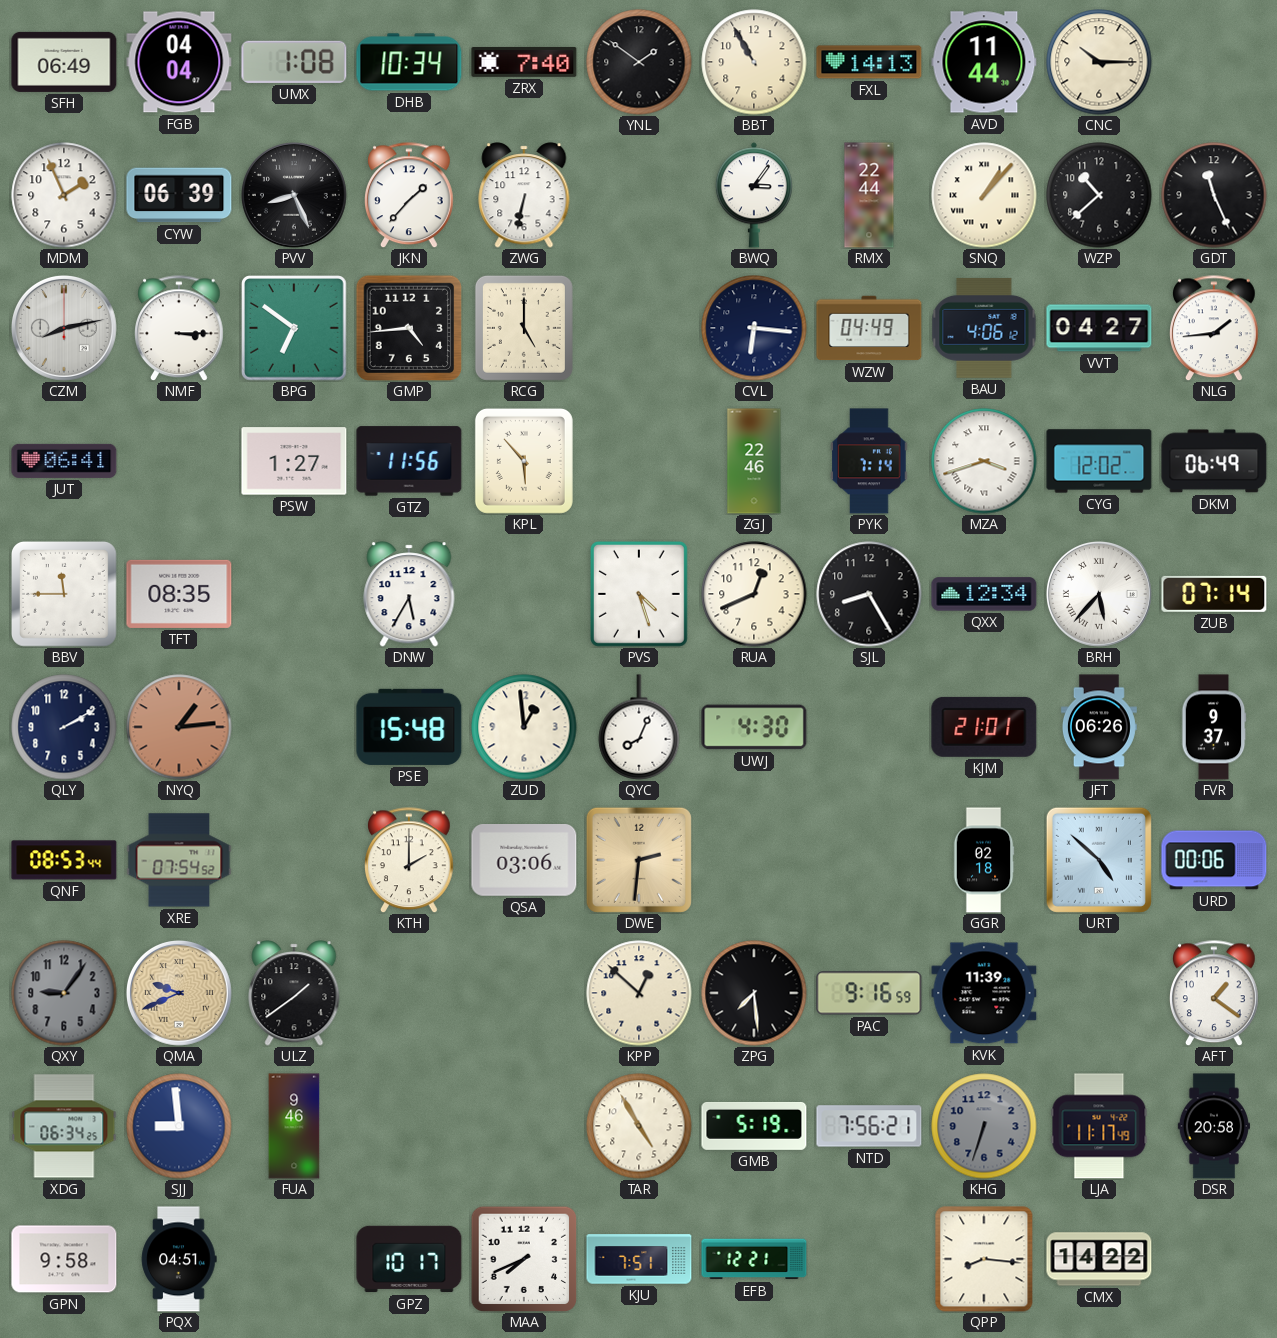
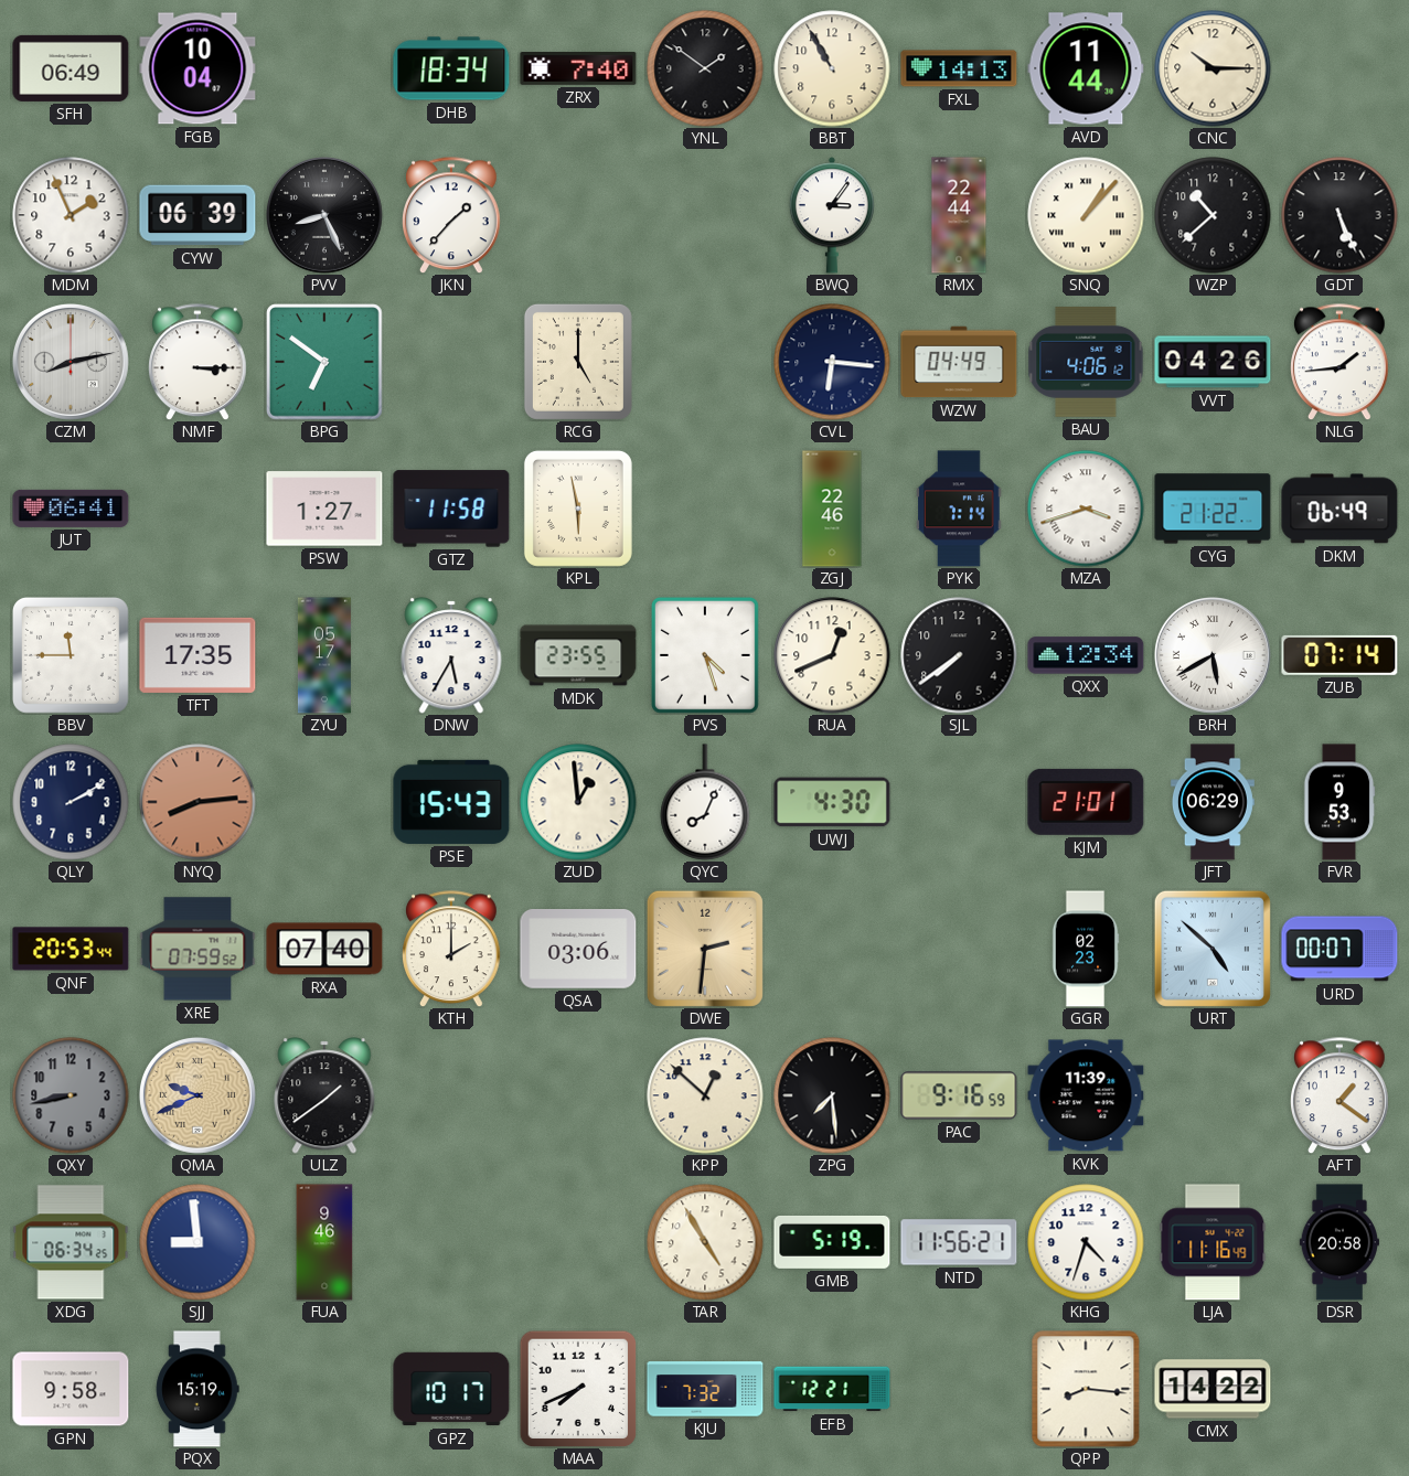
FGB: 04:04 -> 10:04
UMX: 1:08 -> none
DHB: 10:34 -> 18:34
ZWG: 6:32 -> none
GDT: 11:26 -> 5:26
GMP: 4:44 -> none
VVT: 04:27 -> 04:26
GTZ: 11:56 -> 11:58
KPL: 5:53 -> 5:58
CYG: 12:02 -> 21:22
TFT: 08:35 -> 17:35
ZYU: none -> 05:17
MDK: none -> 23:55
SJL: 8:25 -> 7:39
BRH: 5:37 -> 5:40
NYQ: 1:14 -> 8:14
PSE: 15:48 -> 15:43
JFT: 06:26 -> 06:29
FVR: 9:37 -> 9:53
QNF: 08:53 -> 20:53
XRE: 07:54 -> 07:59
RXA: none -> 07:40
GGR: 02:18 -> 02:23
URD: 00:06 -> 00:07
QXY: 9:06 -> 8:43
NTD: 7:56 -> 11:56
KHG: 6:33 -> 4:33
KHG dial: grey -> white
LJA: 11:17 -> 11:16
PQX: 04:51 -> 15:19
KJU: 7:51 -> 7:32
